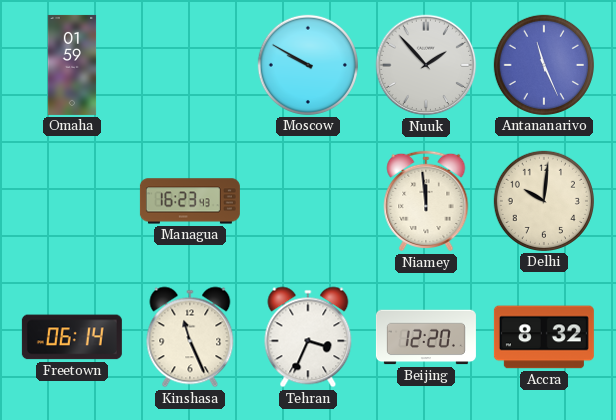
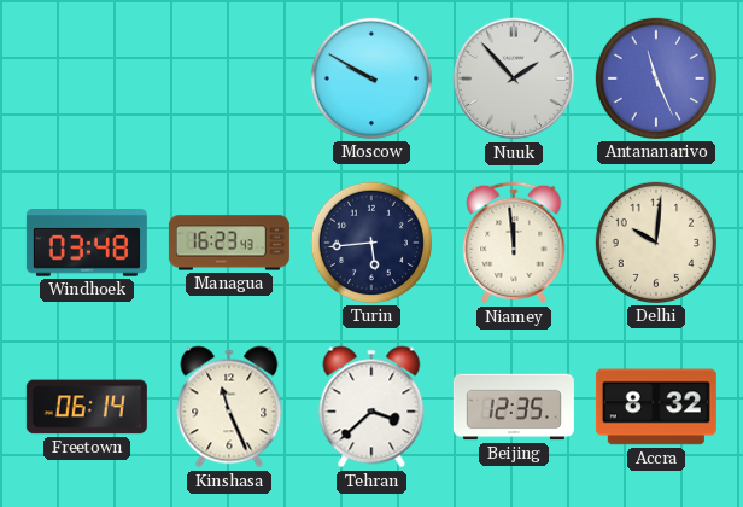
Omaha: 01:59 -> none
Windhoek: none -> 03:48
Turin: none -> 5:44
Tehran: 3:34 -> 3:38
Beijing: 12:20 -> 12:35
